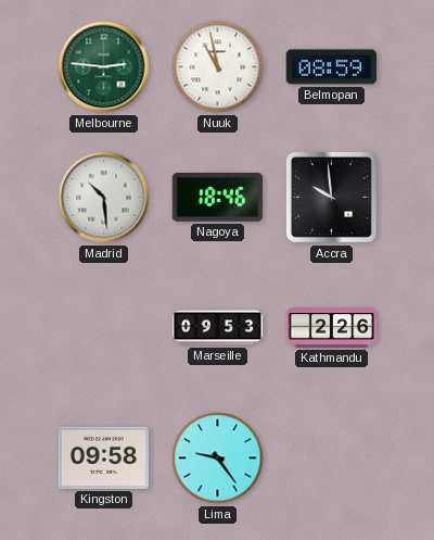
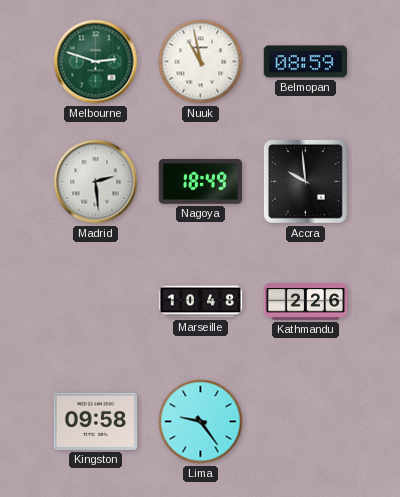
Melbourne: 2:46 -> 2:48
Madrid: 10:29 -> 2:29
Nagoya: 18:46 -> 18:49
Marseille: 09:53 -> 10:48
